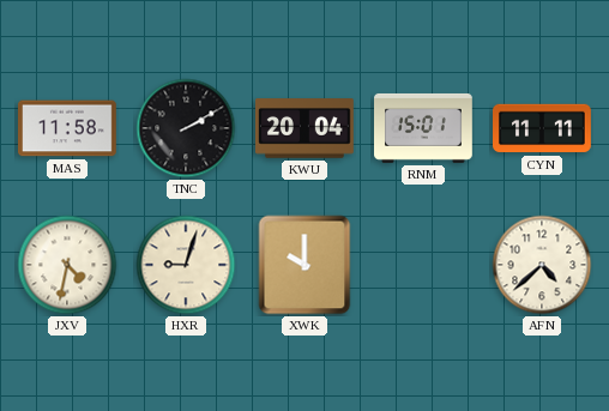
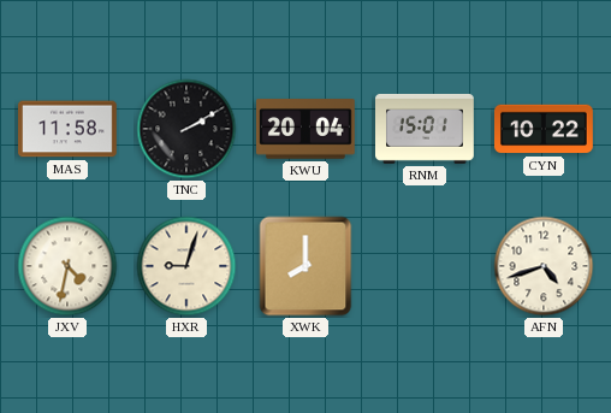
CYN: 11:11 -> 10:22
XWK: 10:00 -> 8:00
AFN: 4:38 -> 4:42
